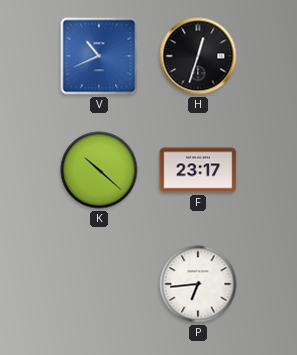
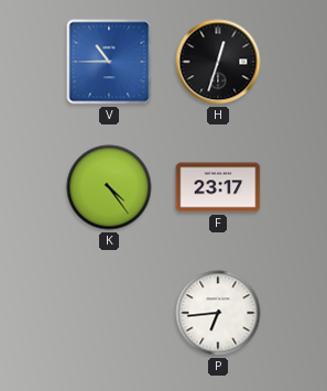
V: 10:41 -> 10:45
K: 10:22 -> 4:24
